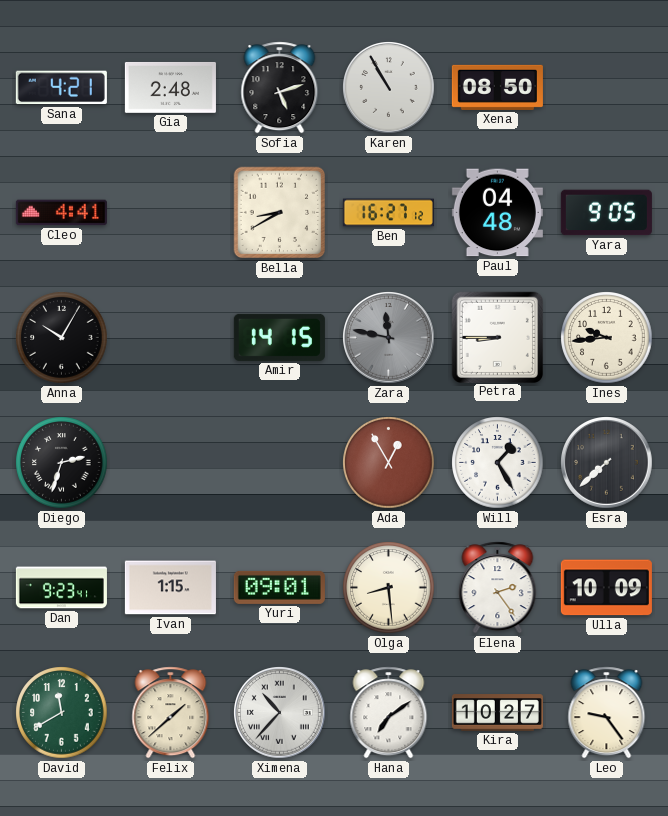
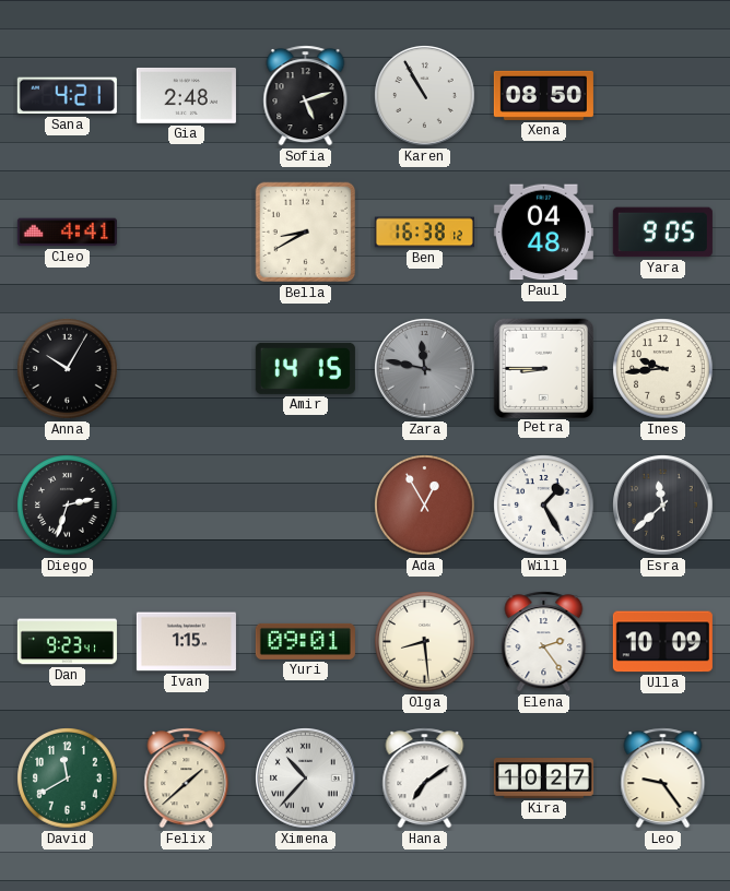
Ben: 16:27 -> 16:38
Esra: 7:38 -> 11:38
